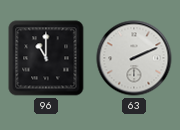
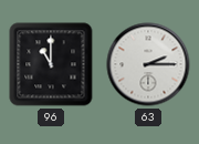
63: 2:11 -> 2:15
